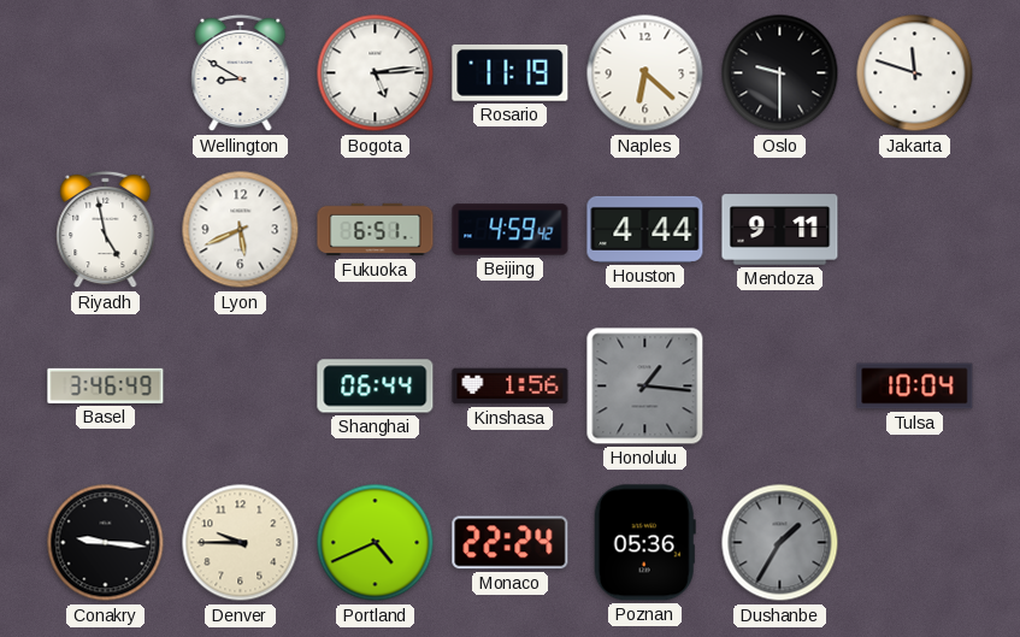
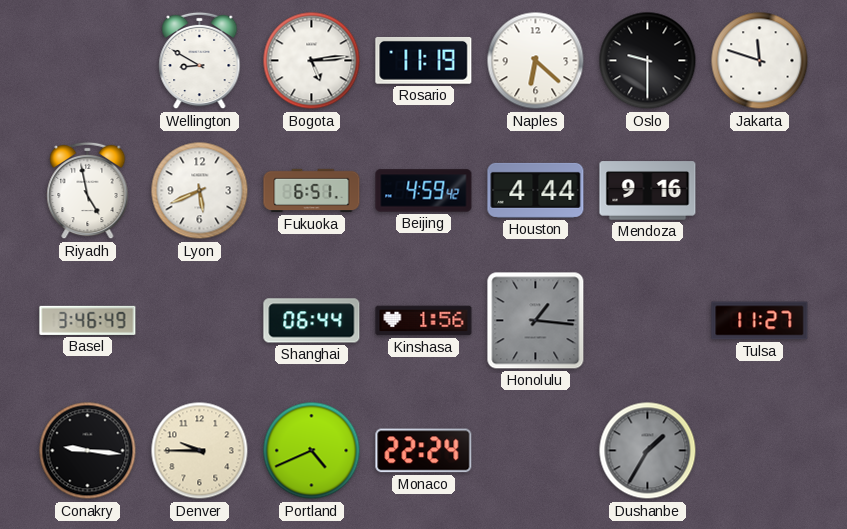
Mendoza: 9:11 -> 9:16
Tulsa: 10:04 -> 11:27
Poznan: 05:36 -> none
